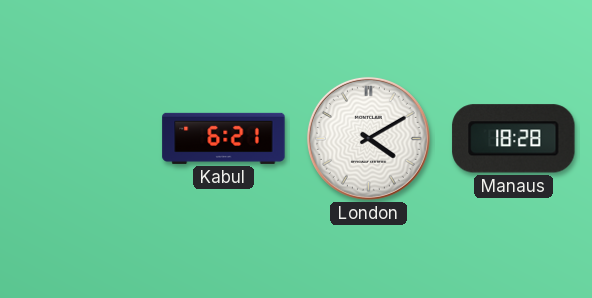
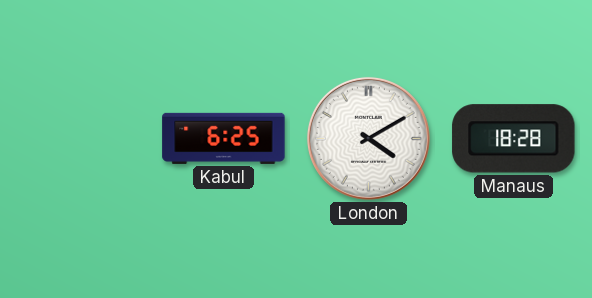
Kabul: 6:21 -> 6:25
